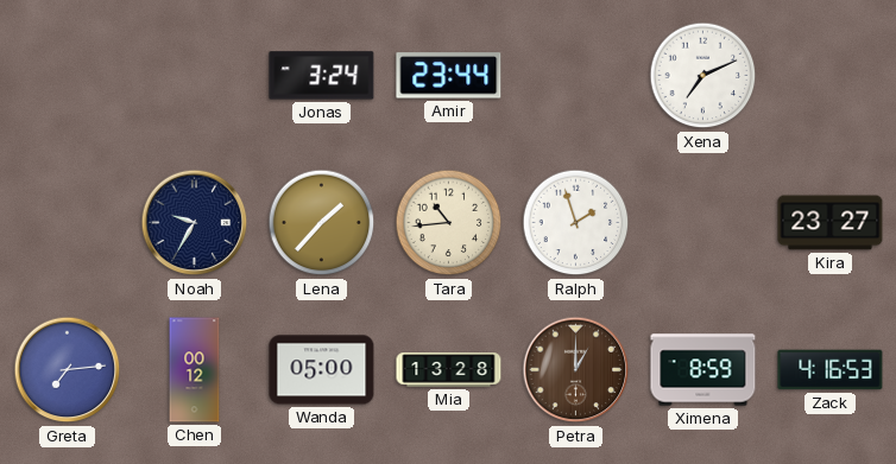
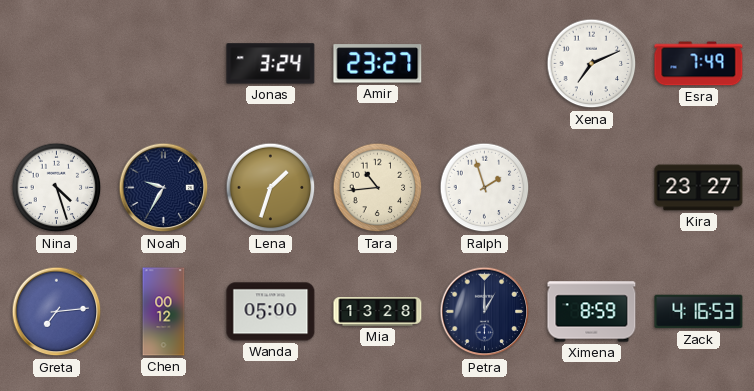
Amir: 23:44 -> 23:27
Esra: none -> 7:49
Nina: none -> 4:27
Lena: 1:37 -> 1:33
Petra dial: brown -> navy
